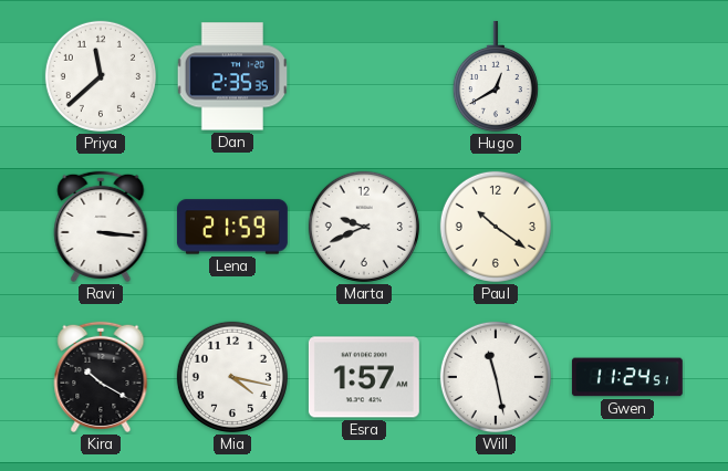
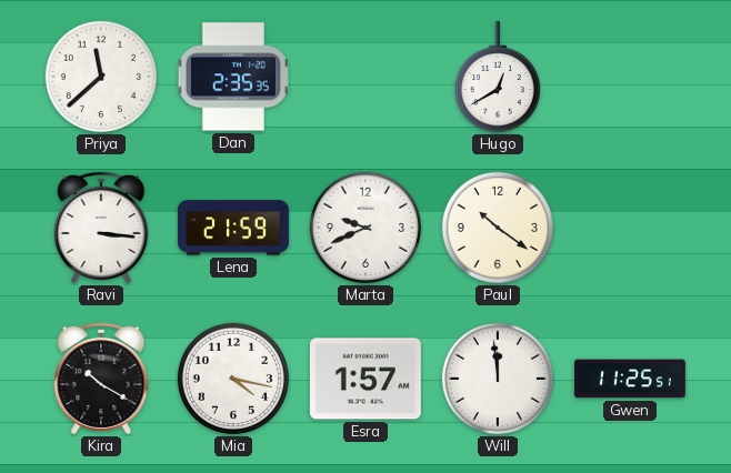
Will: 11:28 -> 11:59
Gwen: 11:24 -> 11:25
